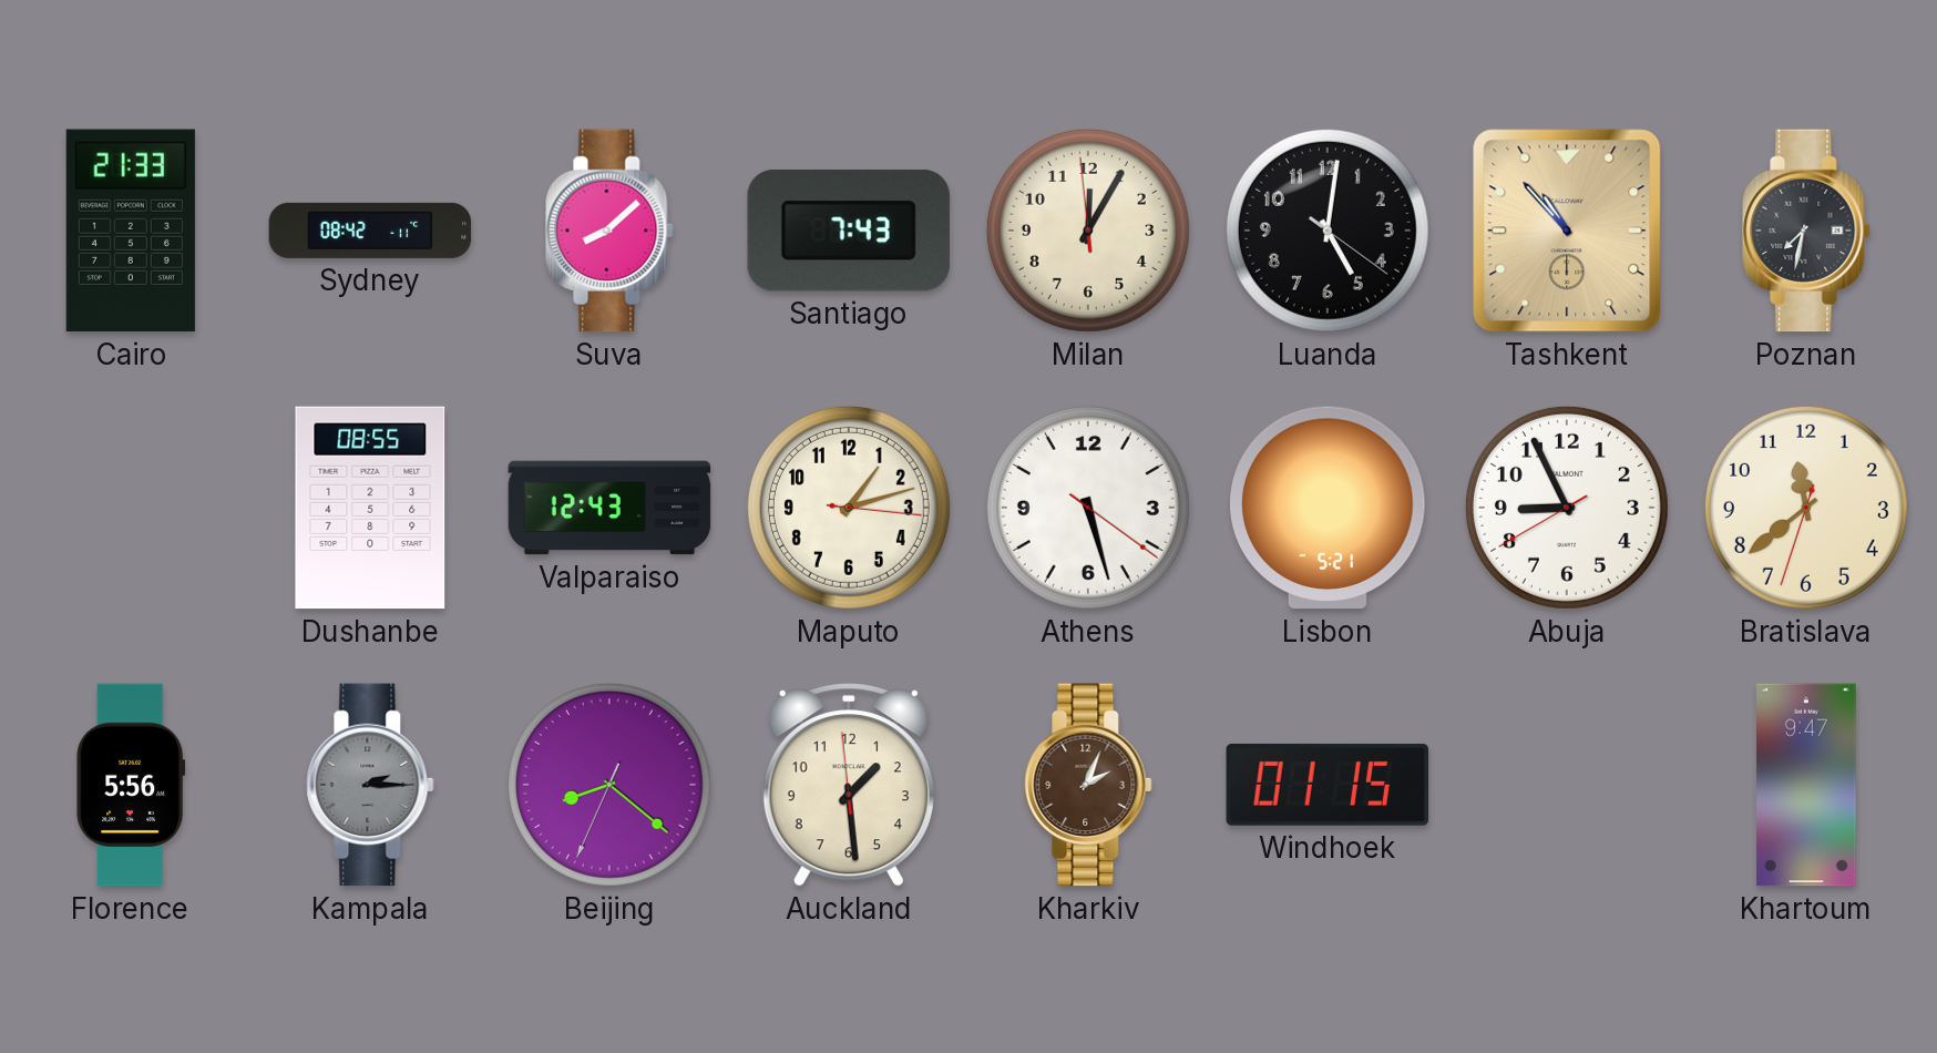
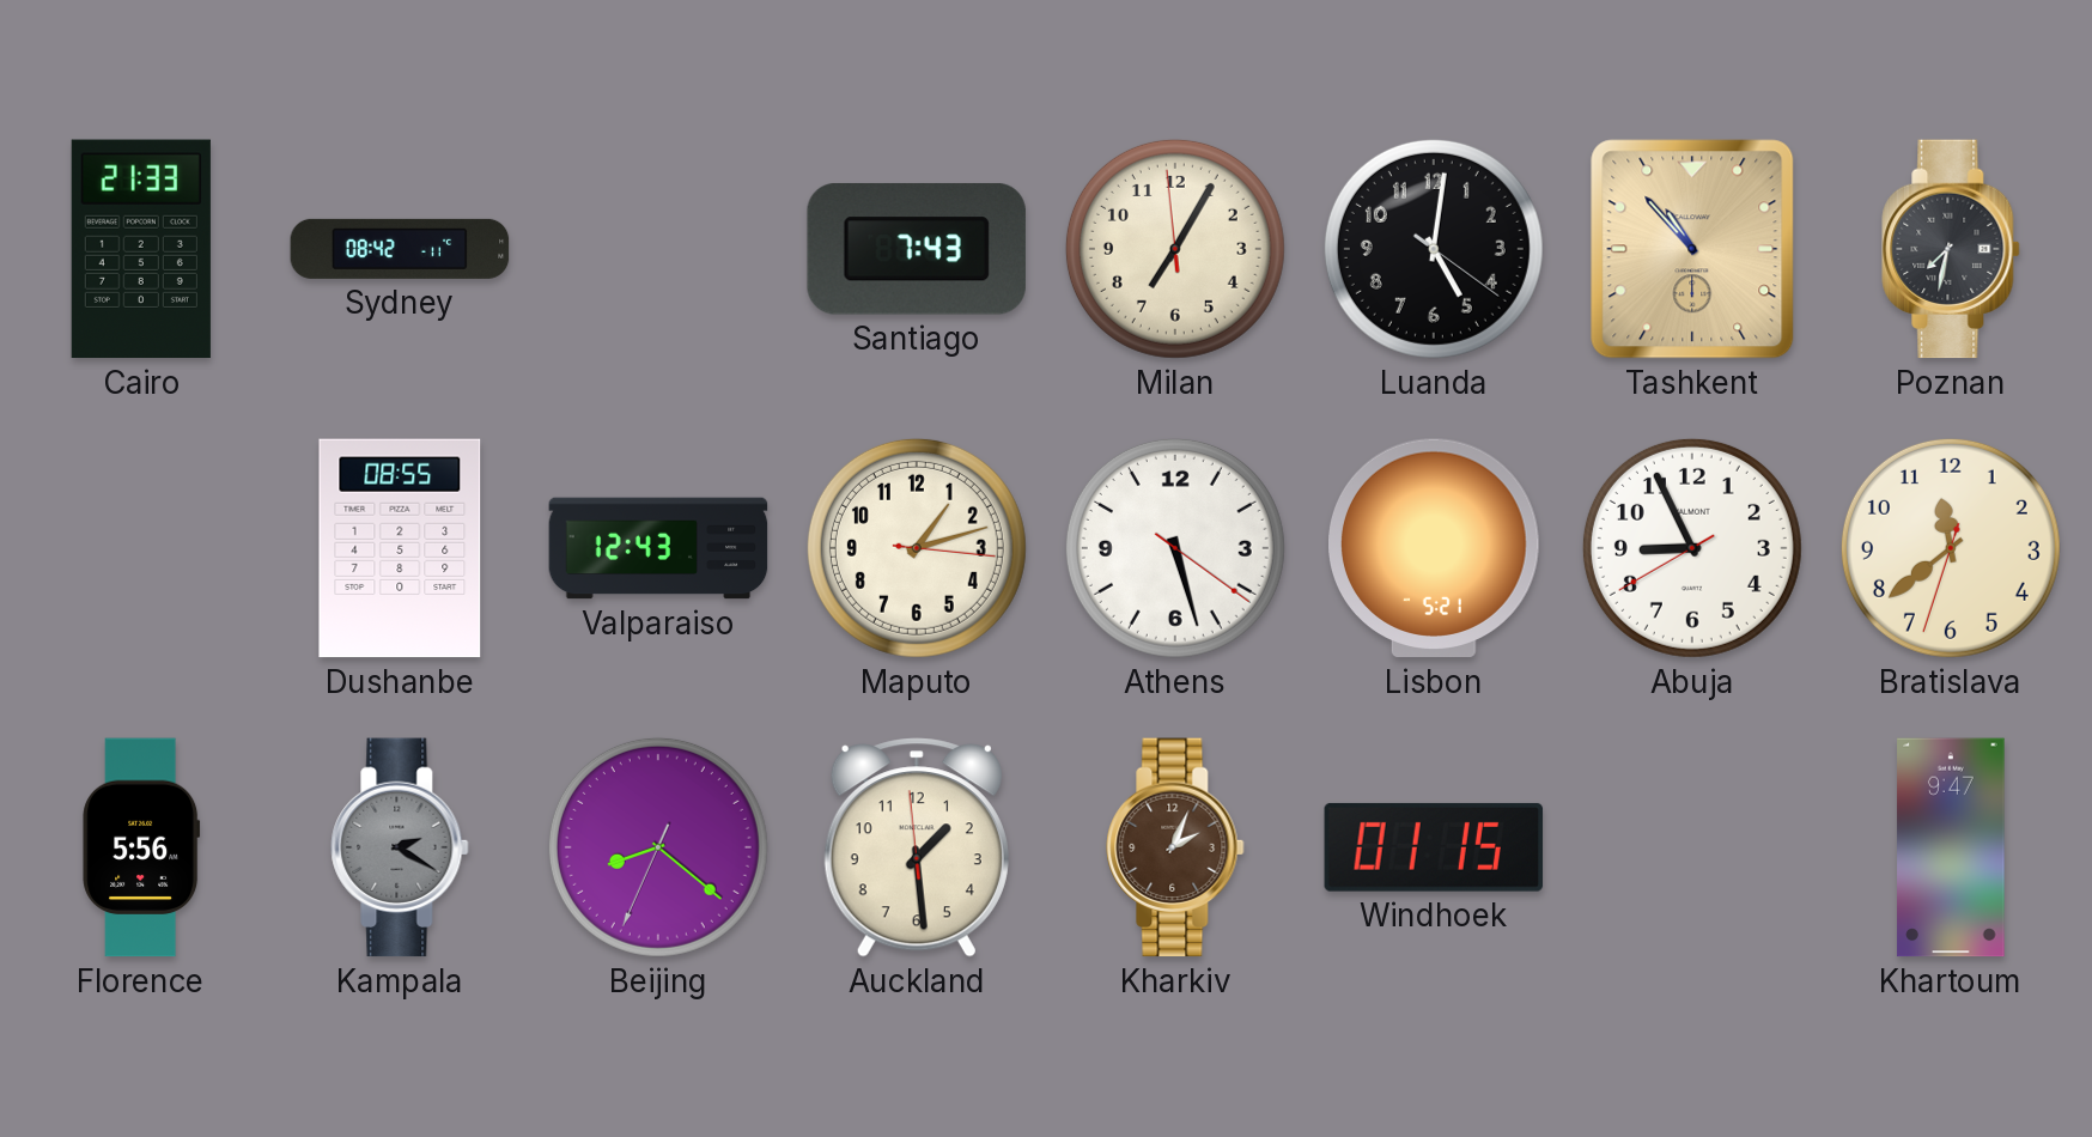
Suva: 8:08 -> none
Milan: 12:04 -> 7:04
Kampala: 2:15 -> 2:20
